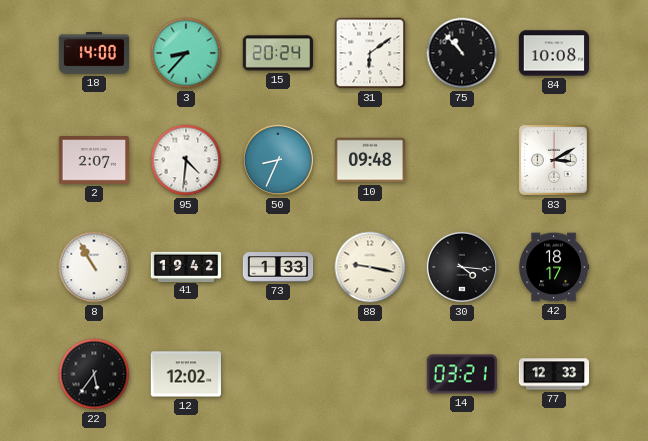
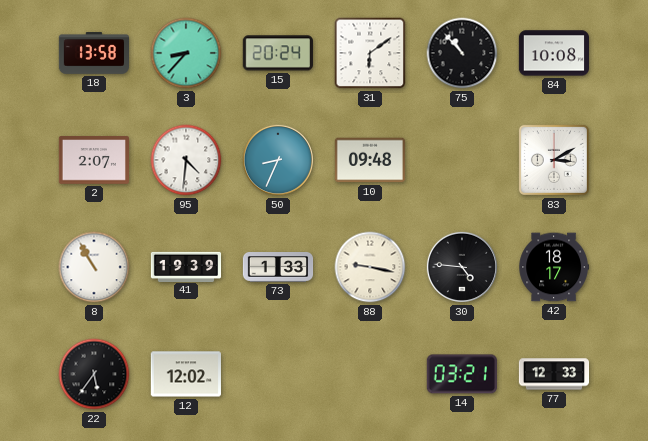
18: 14:00 -> 13:58
41: 19:42 -> 19:39
30: 4:16 -> 4:46
